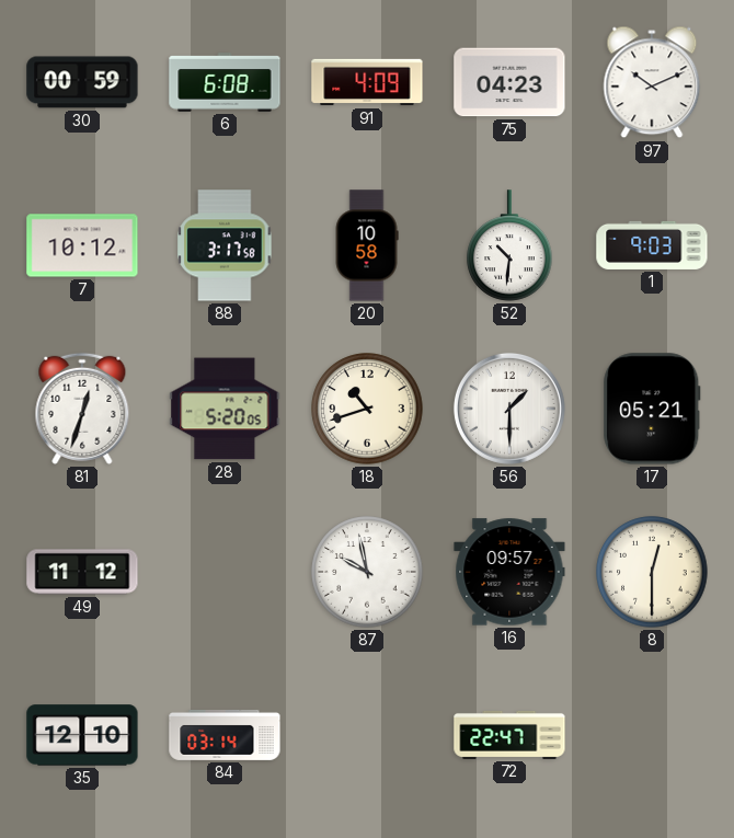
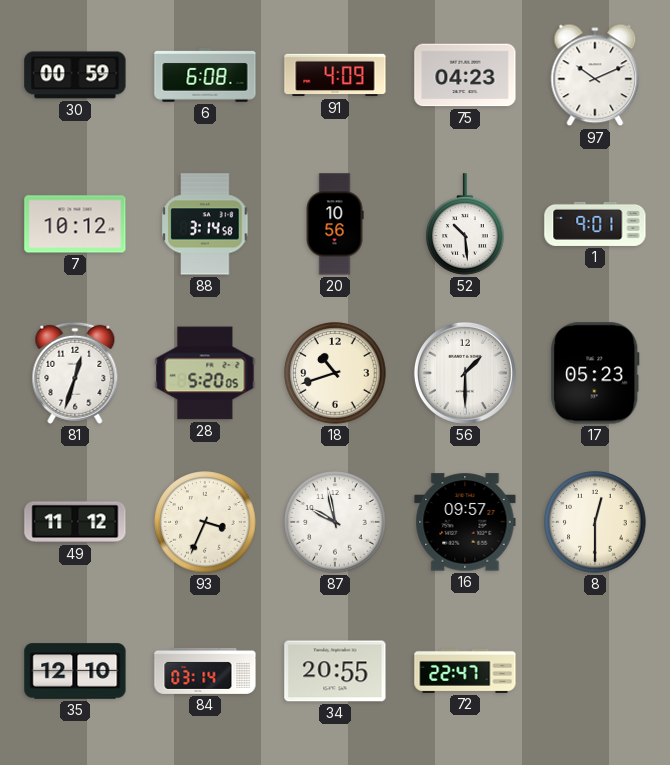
88: 3:17 -> 3:14
20: 10:58 -> 10:56
52: 10:31 -> 10:29
1: 9:03 -> 9:01
17: 05:21 -> 05:23
93: none -> 3:34
34: none -> 20:55
